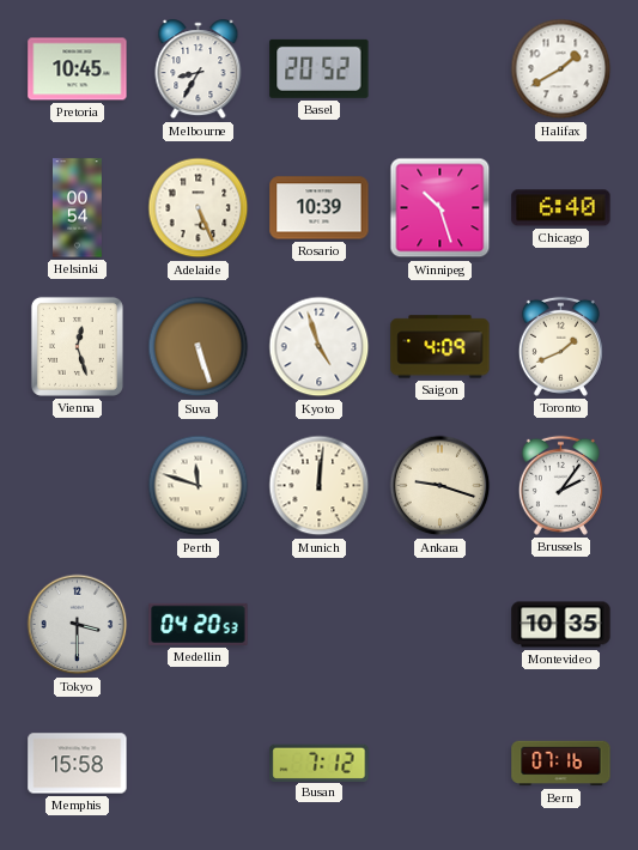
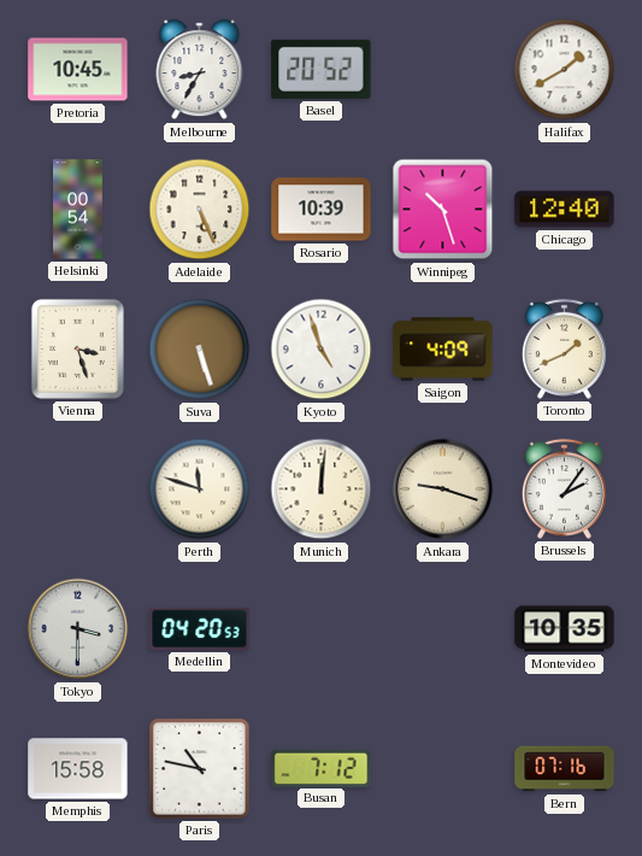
Chicago: 6:40 -> 12:40
Vienna: 12:27 -> 3:27
Paris: none -> 10:47
